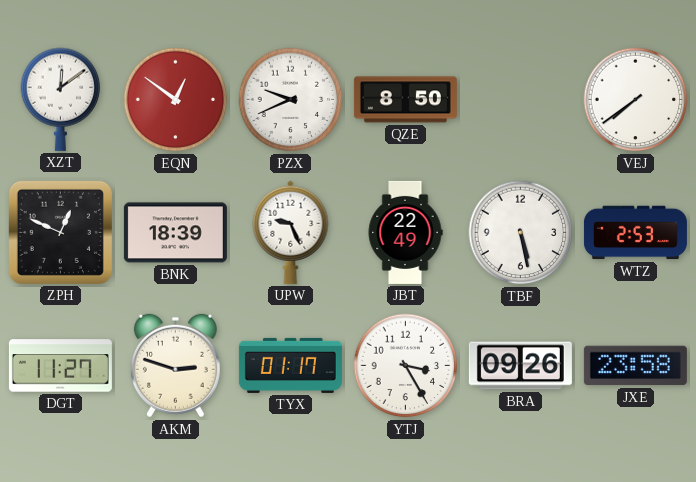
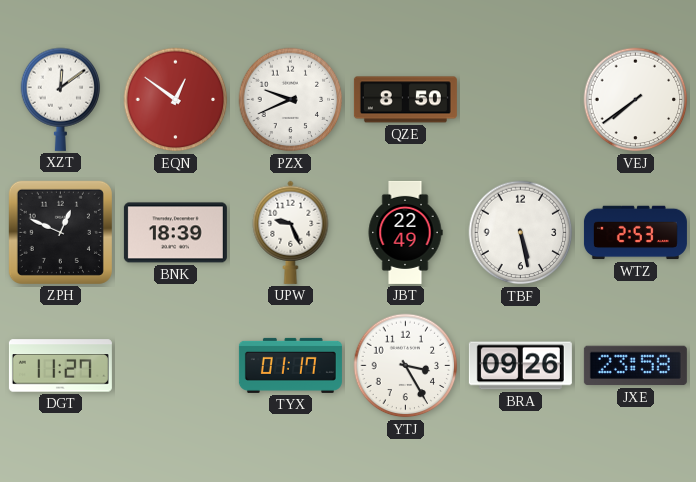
AKM: 2:48 -> none
